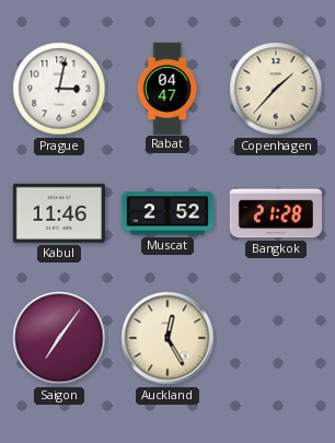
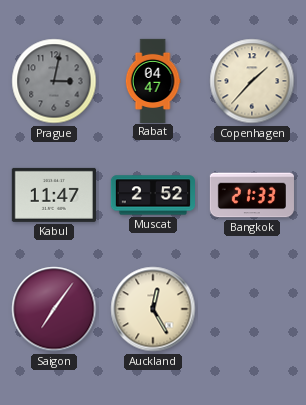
Prague dial: white -> grey
Kabul: 11:46 -> 11:47
Bangkok: 21:28 -> 21:33
